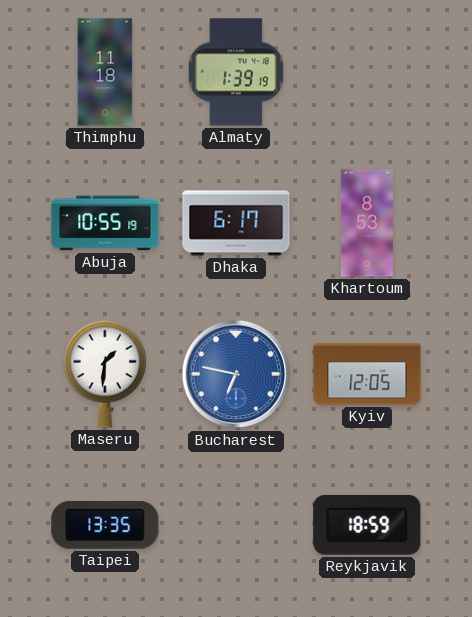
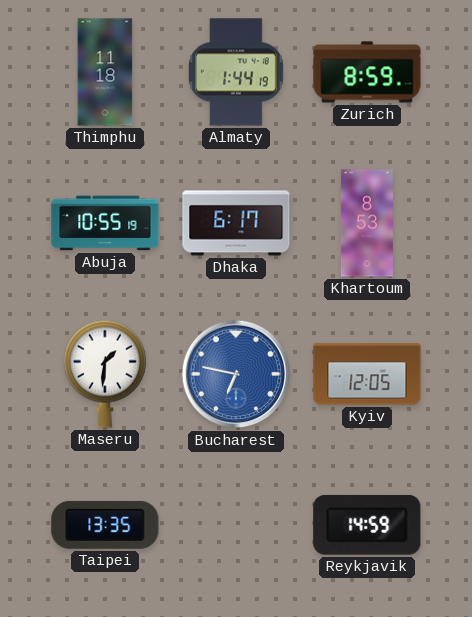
Almaty: 1:39 -> 1:44
Zurich: none -> 8:59
Reykjavik: 18:59 -> 14:59
